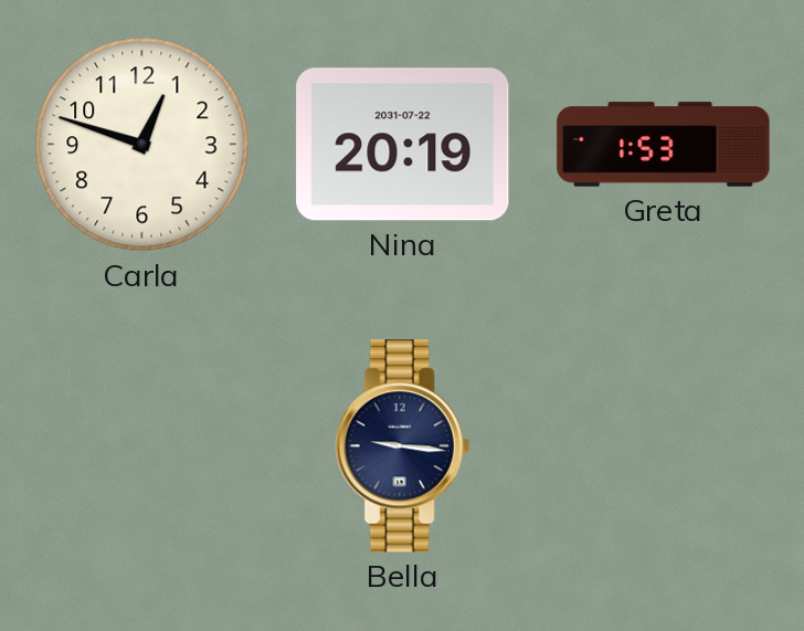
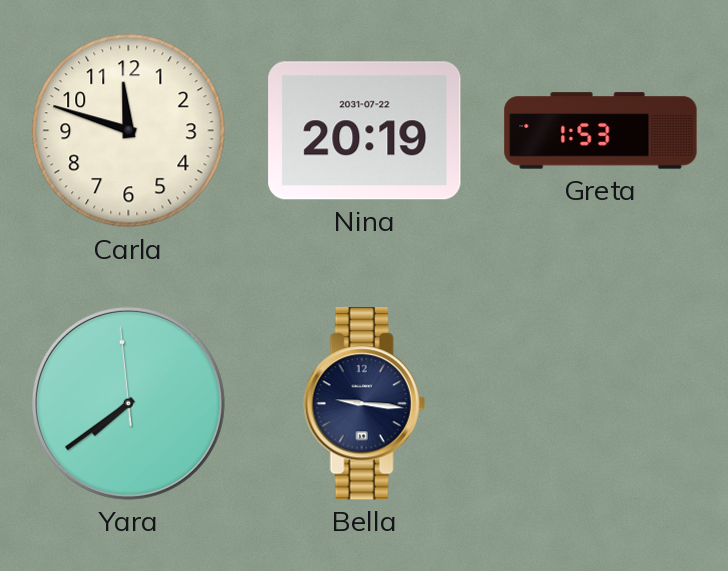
Carla: 12:48 -> 11:48
Yara: none -> 7:38
